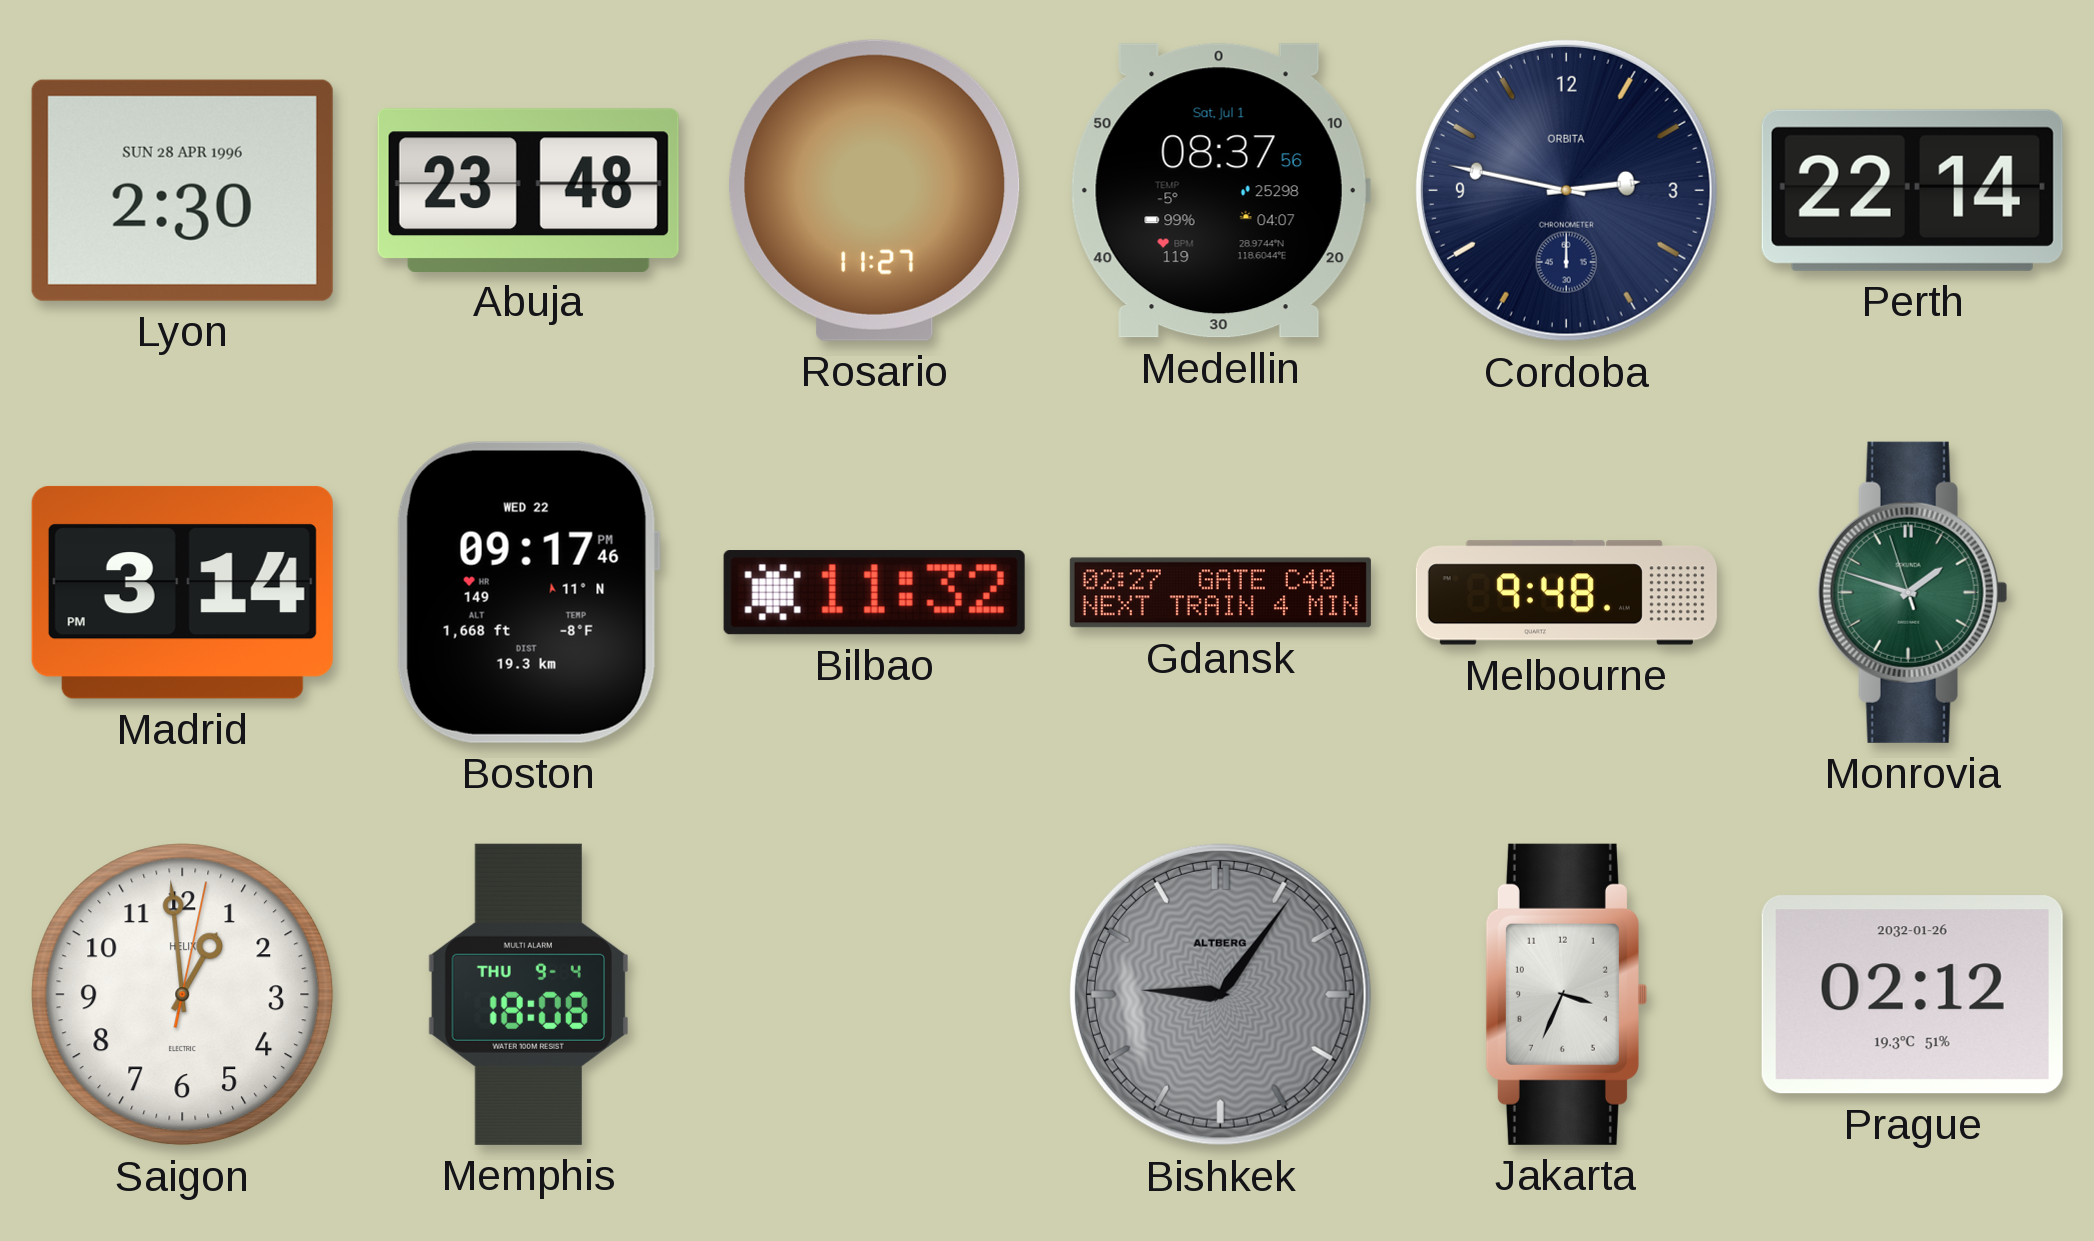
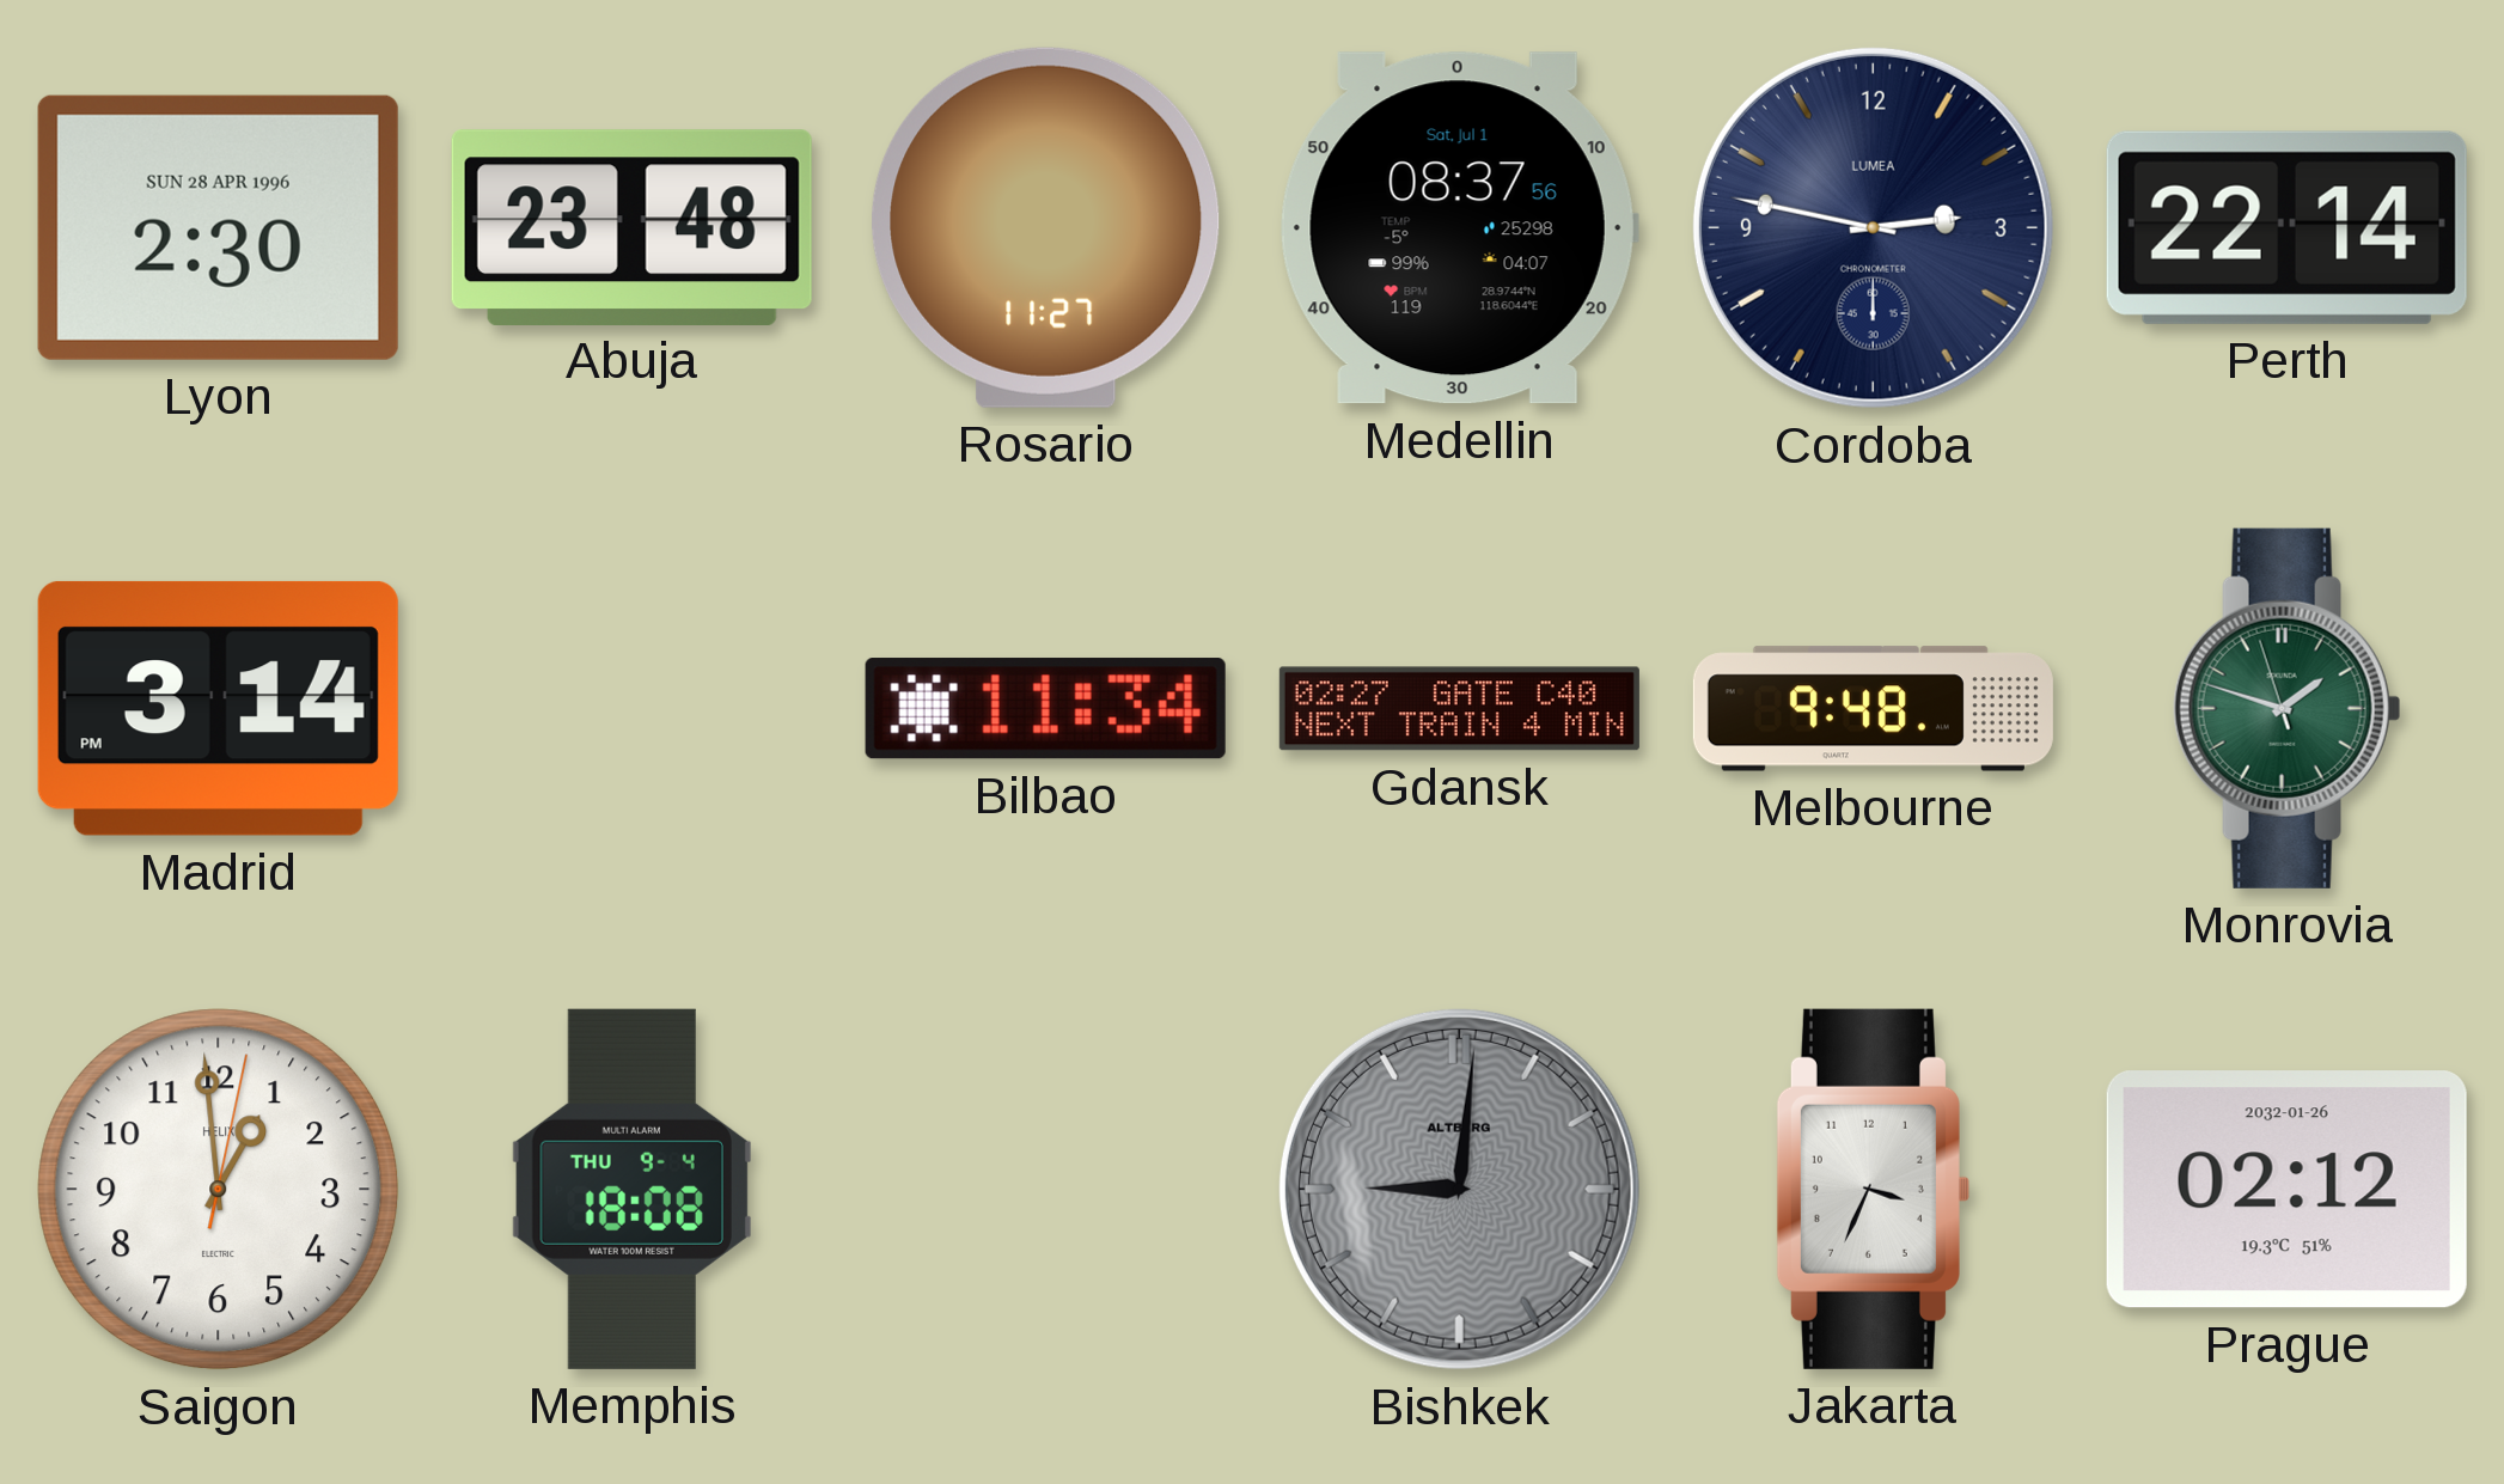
Cordoba brand: ORBITA -> LUMEA
Boston: 09:17 -> none
Bilbao: 11:32 -> 11:34
Bishkek: 9:06 -> 9:01
